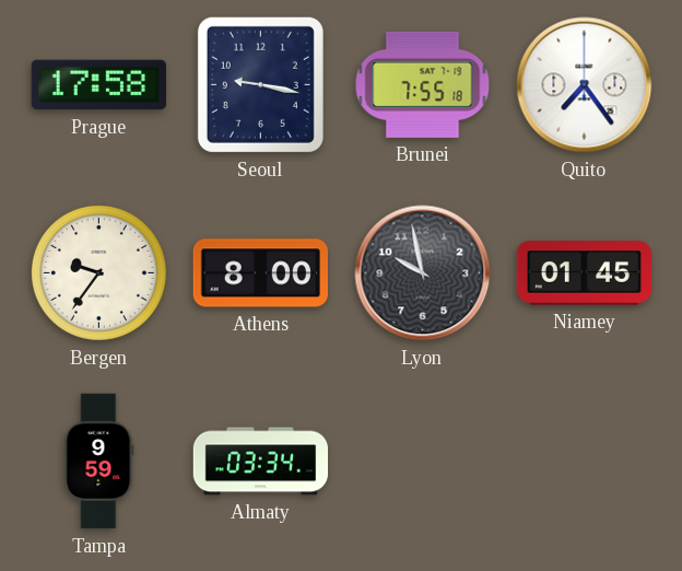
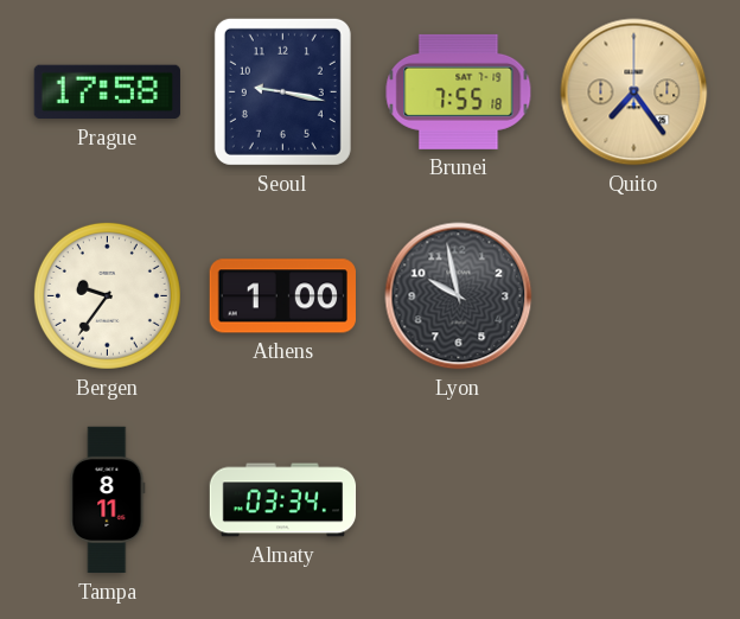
Quito dial: white -> champagne
Athens: 8:00 -> 1:00
Niamey: 01:45 -> none
Tampa: 9:59 -> 8:11
